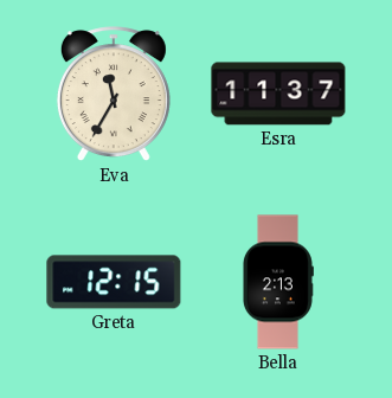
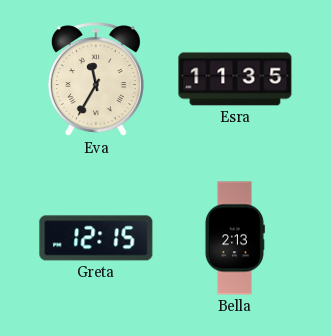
Esra: 11:37 -> 11:35
